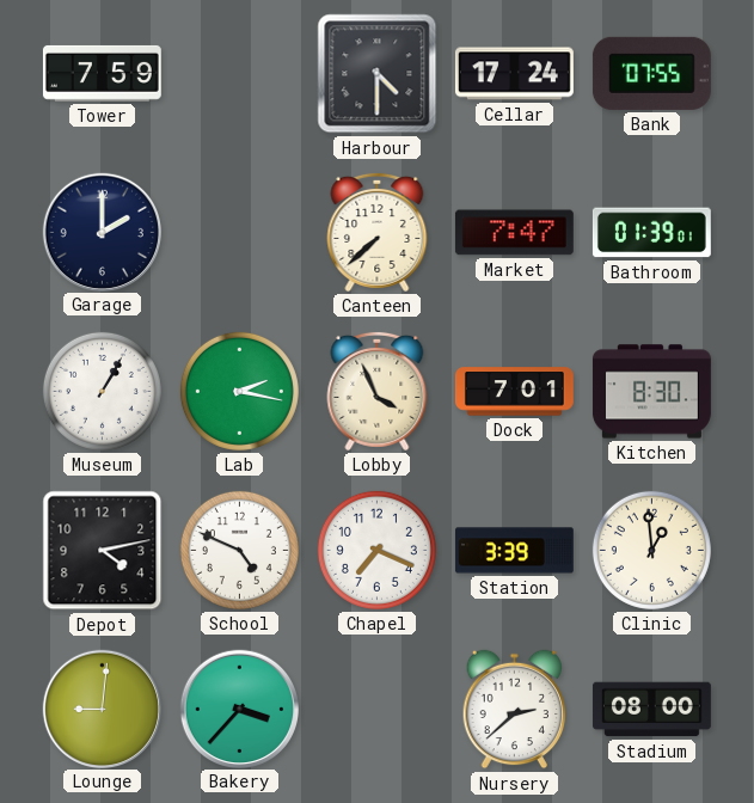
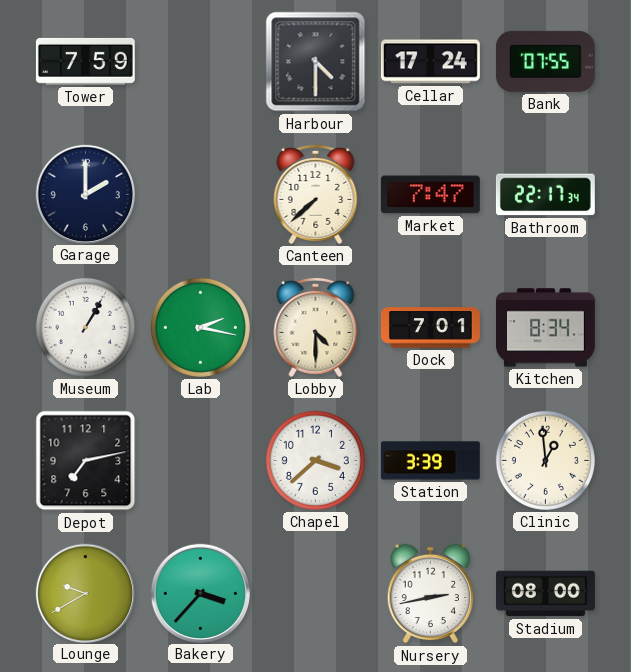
Bathroom: 01:39 -> 22:17
Lobby: 3:56 -> 4:30
Kitchen: 8:30 -> 8:34
Depot: 4:13 -> 7:13
School: 4:49 -> none
Chapel: 7:19 -> 3:38
Lounge: 9:01 -> 9:40
Nursery: 2:38 -> 2:43
